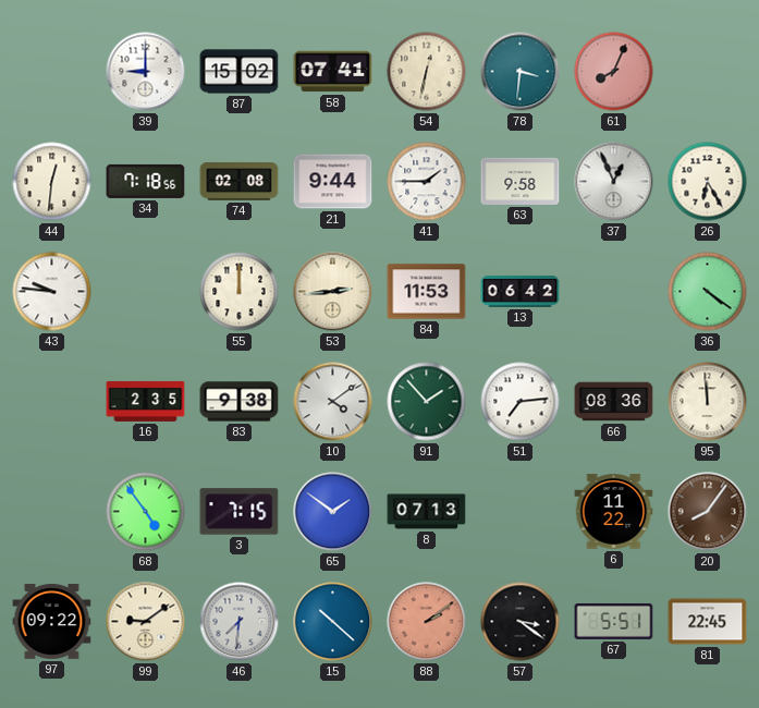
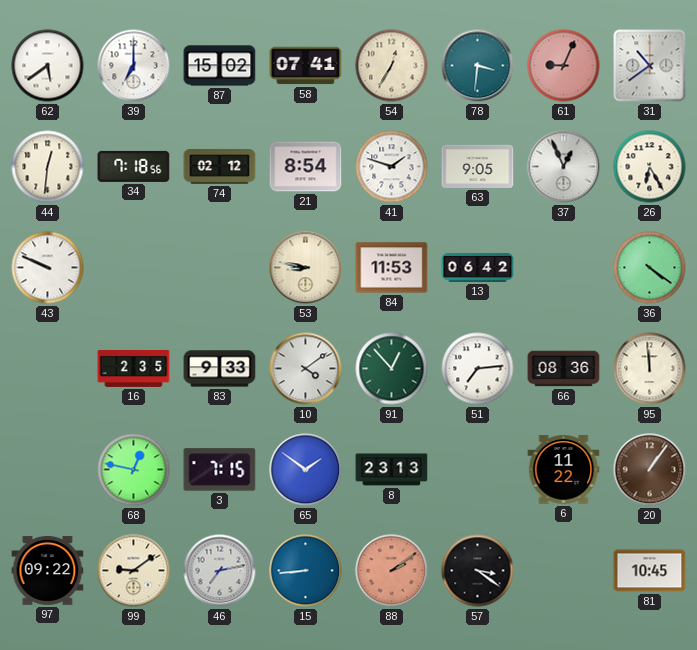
62: none -> 5:39
39: 9:00 -> 7:00
54: 12:32 -> 12:35
61: 8:04 -> 9:04
31: none -> 10:39
74: 02:08 -> 02:12
21: 9:44 -> 8:54
41: 1:45 -> 1:48
63: 9:58 -> 9:05
43: 9:46 -> 9:49
55: 12:00 -> none
53: 2:44 -> 8:47
83: 9:38 -> 9:33
91: 1:53 -> 12:53
68: 4:54 -> 12:47
8: 07:13 -> 23:13
20: 8:06 -> 1:06
46: 7:31 -> 7:13
15: 10:22 -> 8:44
67: 5:51 -> none
81: 22:45 -> 10:45
